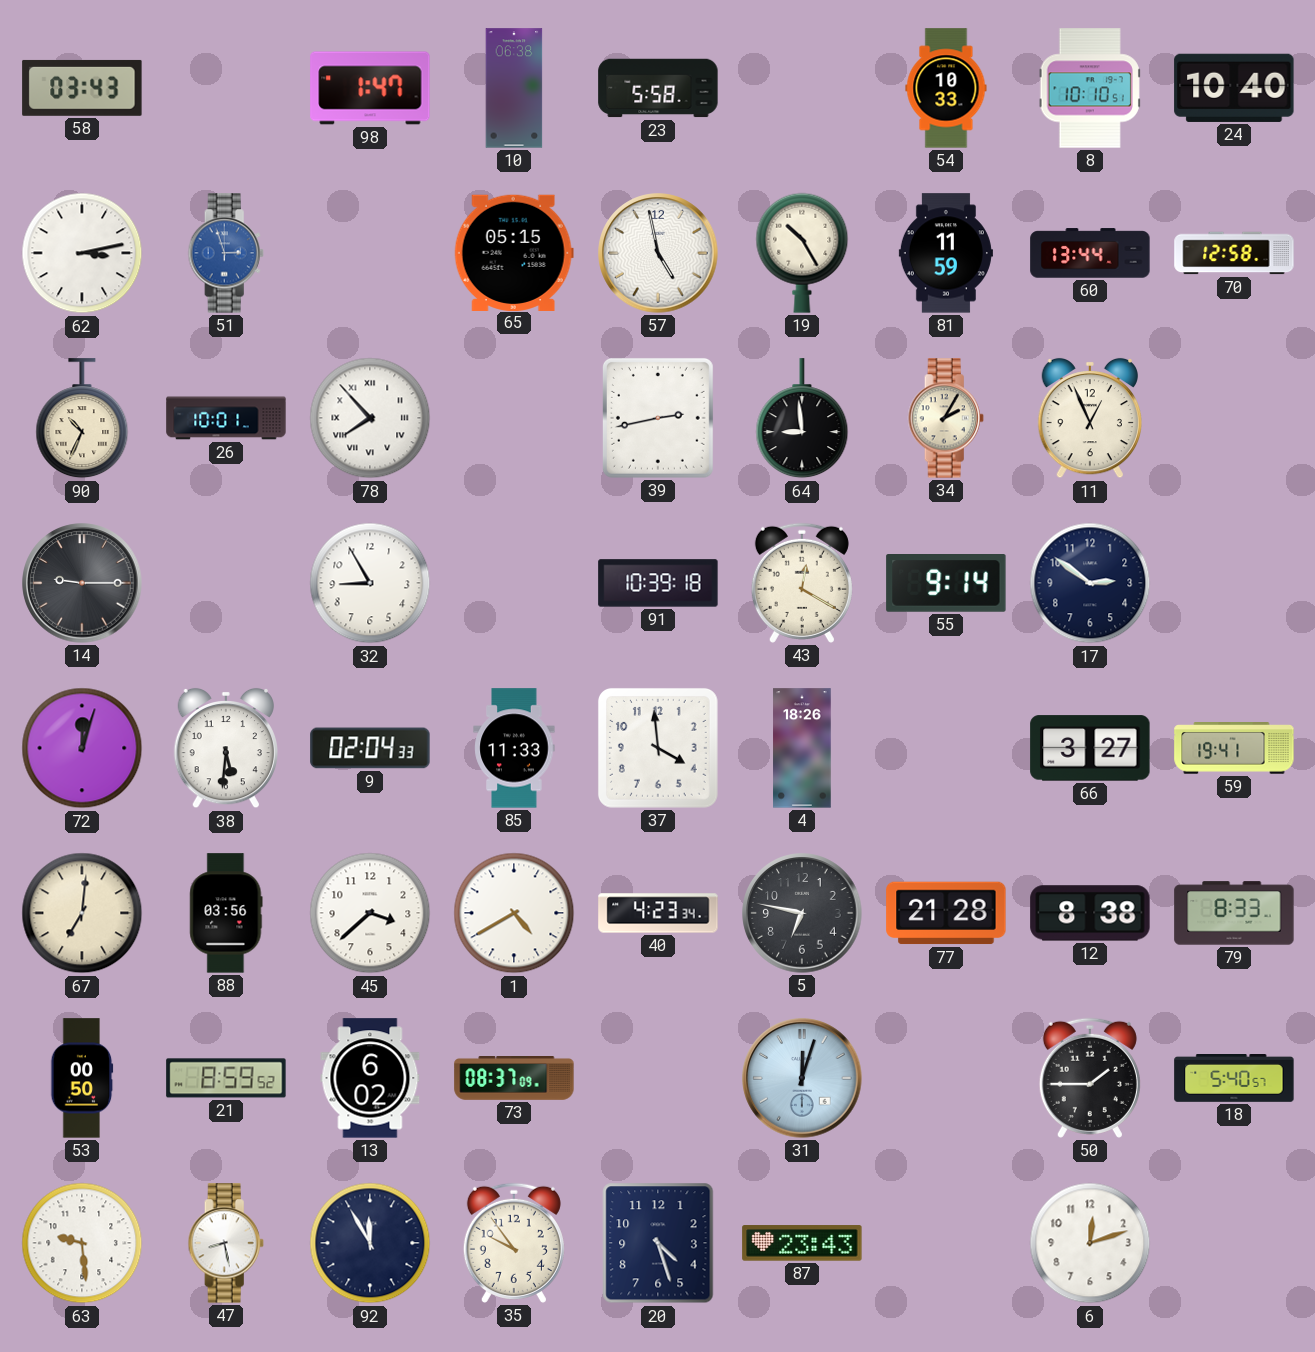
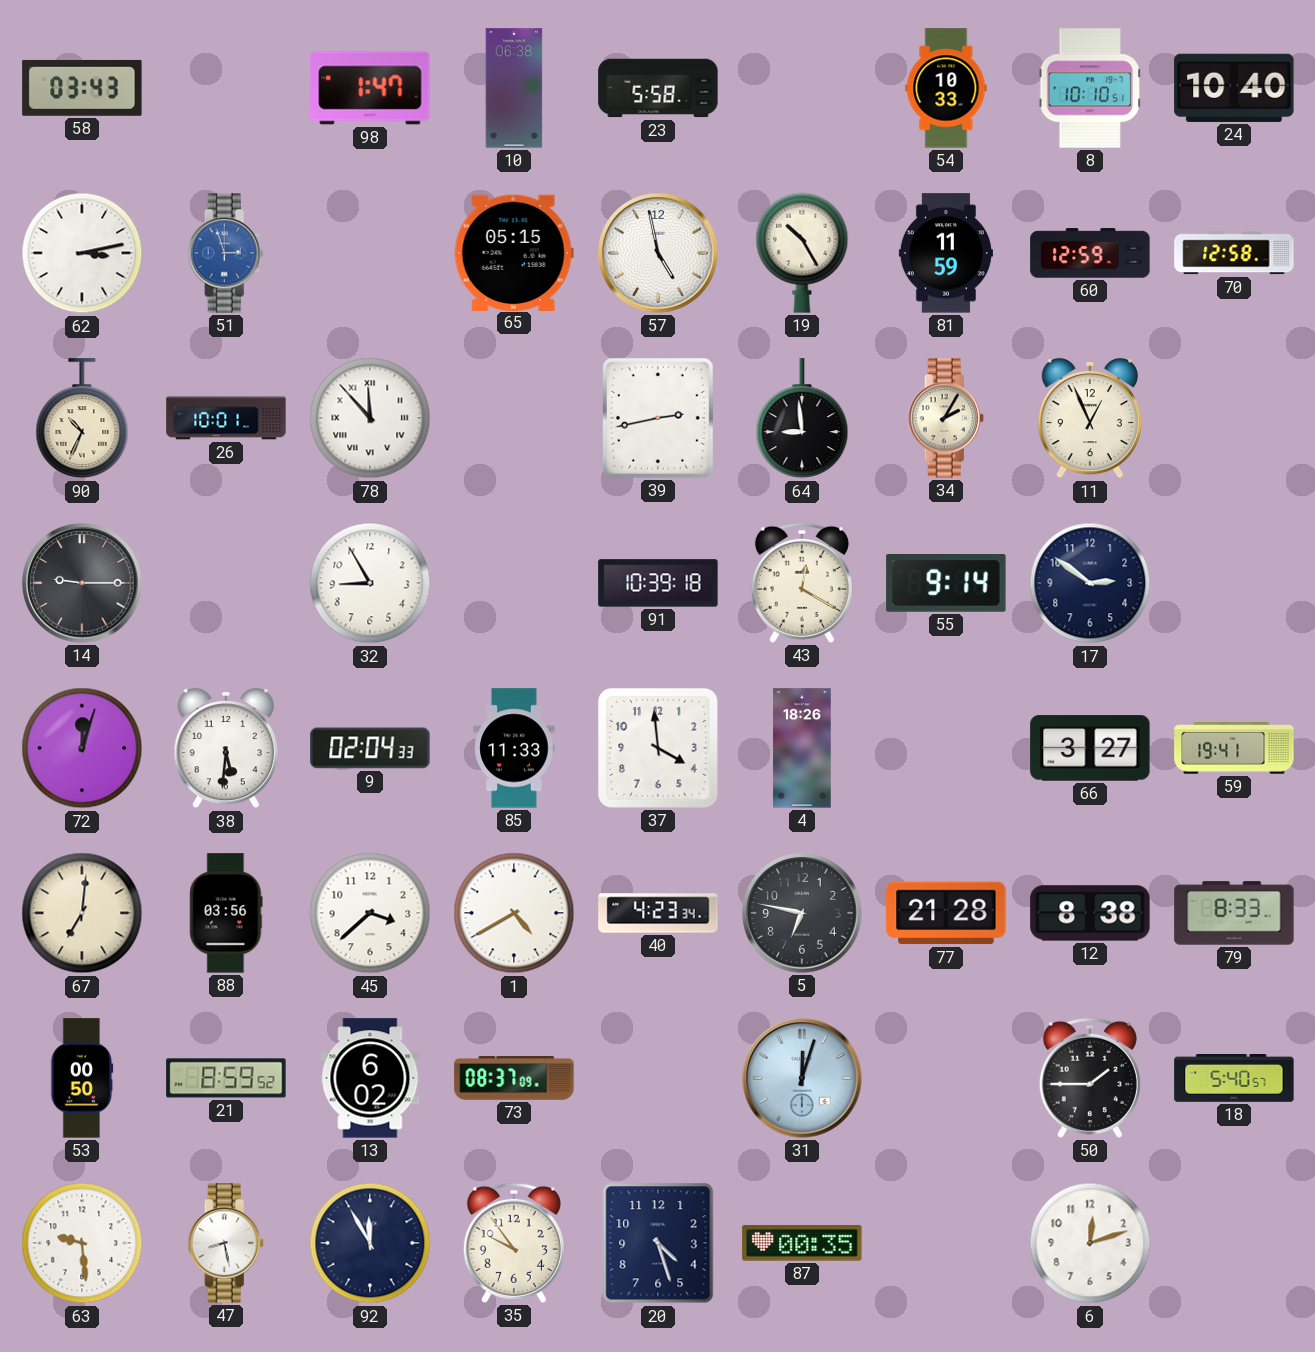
60: 13:44 -> 12:59
78: 7:53 -> 11:53
87: 23:43 -> 00:35
